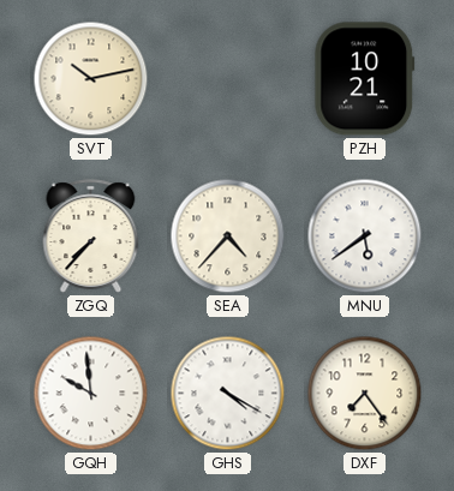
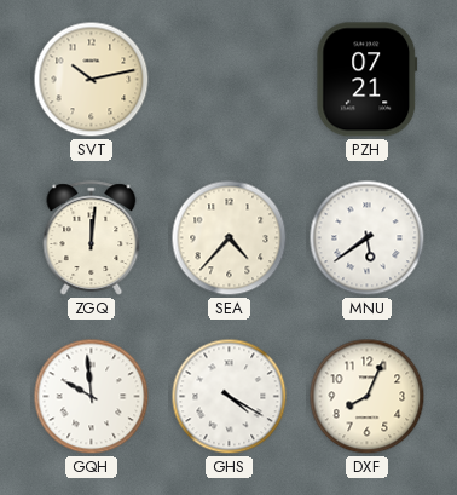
PZH: 10:21 -> 07:21
ZGQ: 7:37 -> 12:01
DXF: 7:24 -> 8:04
